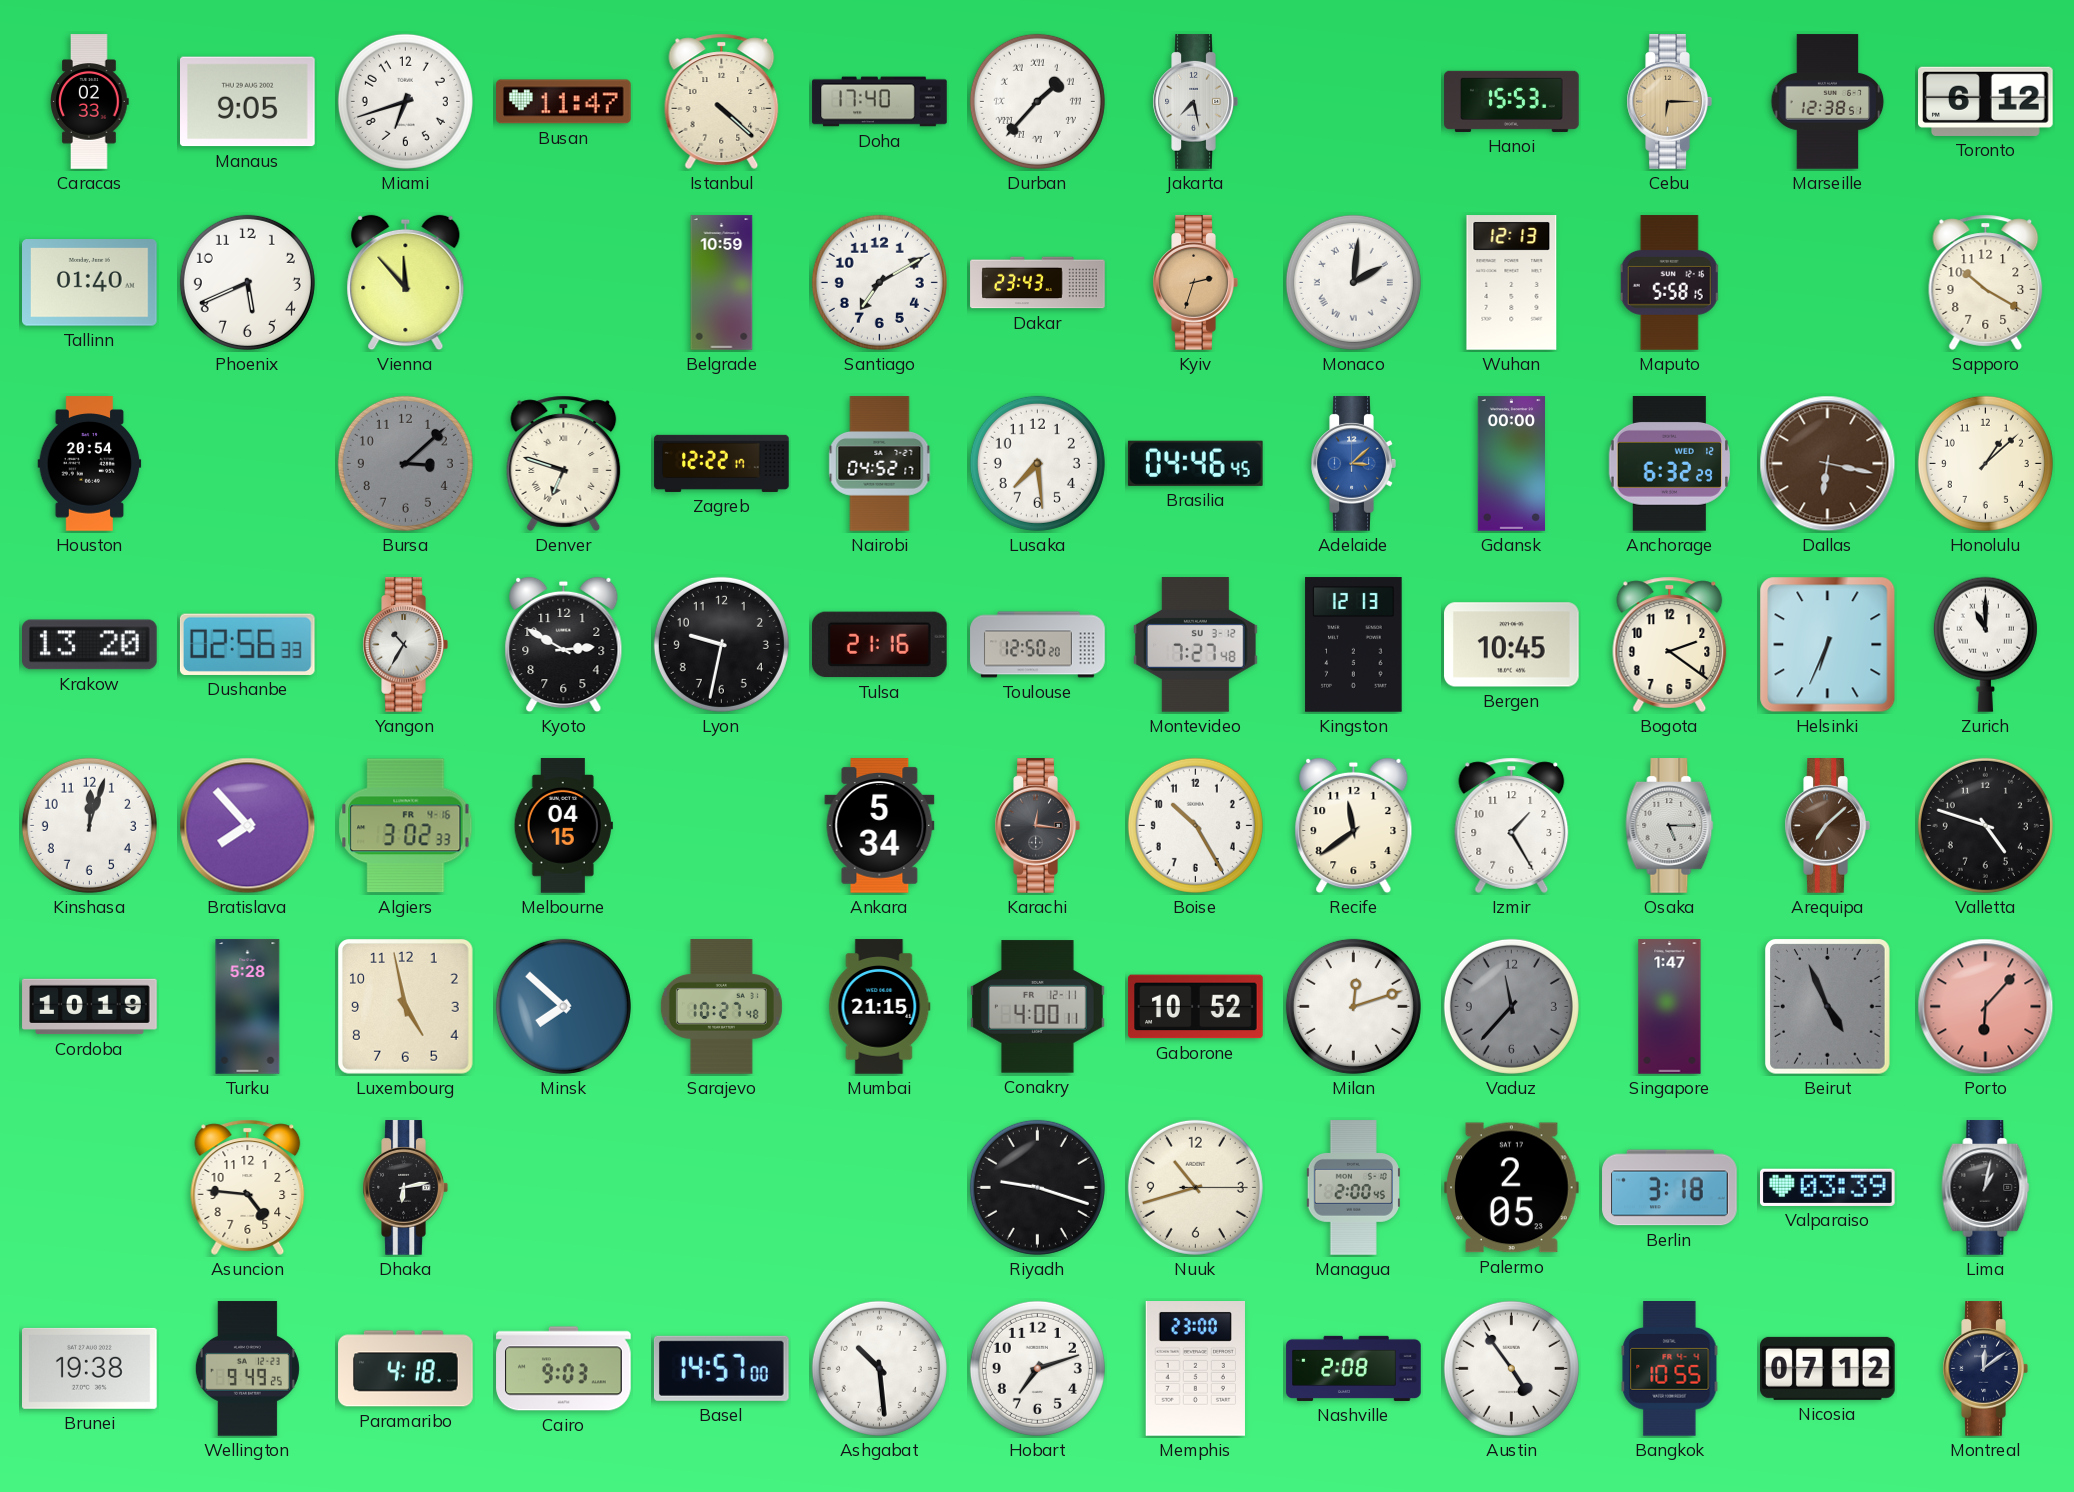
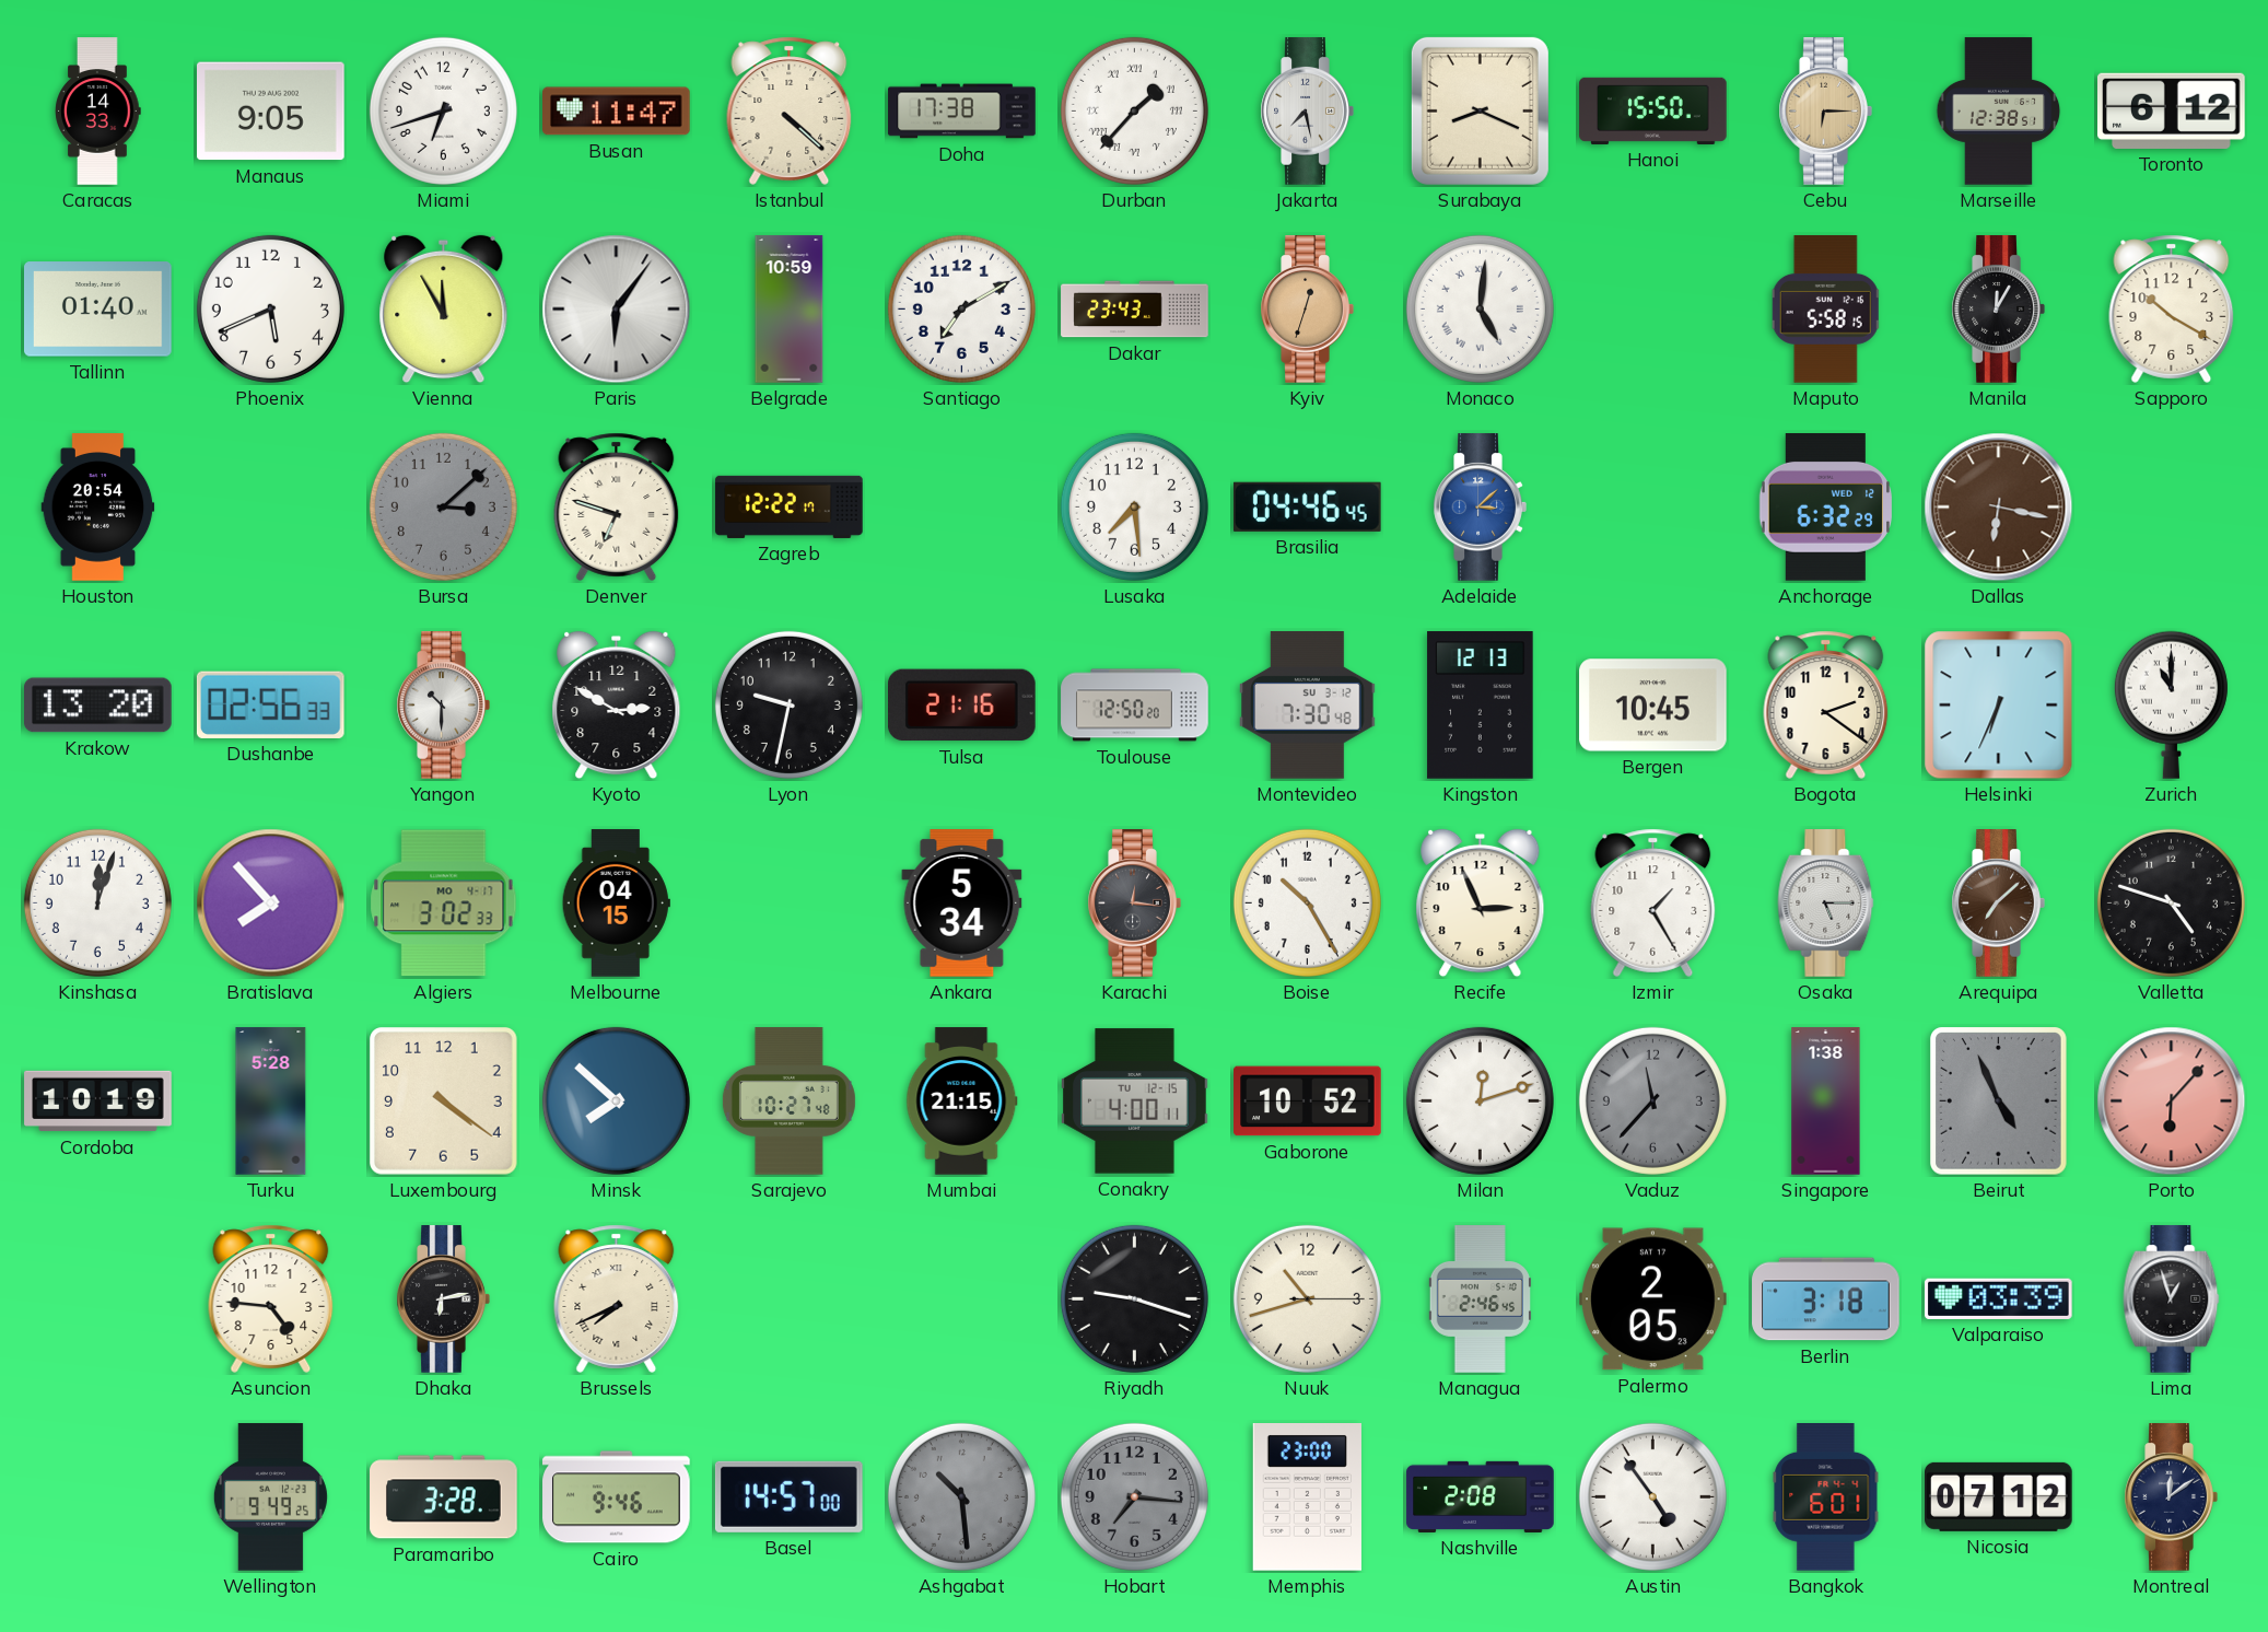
Caracas: 02:33 -> 14:33
Doha: 17:40 -> 17:38
Surabaya: none -> 8:19
Hanoi: 15:53 -> 15:50
Vienna: 11:53 -> 11:55
Paris: none -> 6:06
Kyiv: 2:33 -> 12:33
Monaco: 2:01 -> 5:01
Wuhan: 12:13 -> none
Manila: none -> 12:05
Nairobi: 04:52 -> none
Gdansk: 00:00 -> none
Honolulu: 1:08 -> none
Yangon: 10:35 -> 10:30
Montevideo: 7:27 -> 7:30
Algiers date: FR 4-16 -> MO 4-17
Recife: 11:39 -> 2:56
Luxembourg: 4:58 -> 4:21
Conakry date: FR 12-11 -> TU 12-15
Singapore: 1:47 -> 1:38
Brussels: none -> 7:41
Managua: 2:00 -> 2:46
Lima: 1:02 -> 12:57
Brunei: 19:38 -> none
Paramaribo: 4:18 -> 3:28
Cairo: 9:03 -> 9:46
Ashgabat dial: white -> grey
Hobart: 7:12 -> 7:16
Hobart dial: white -> grey
Bangkok: 10:55 -> 6:01
